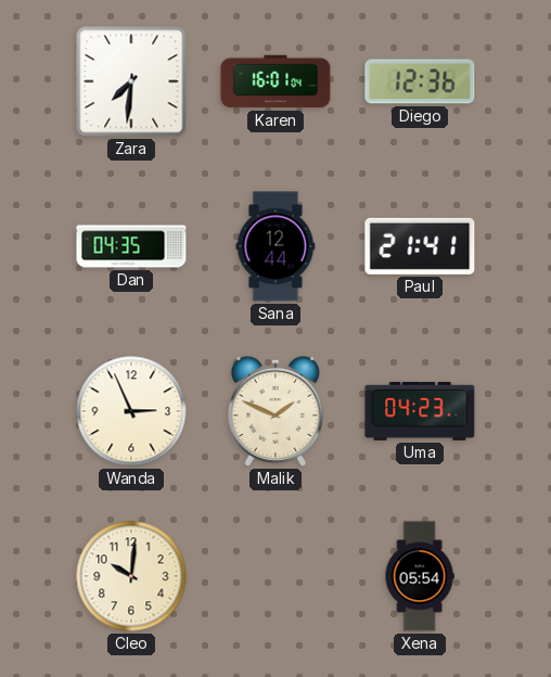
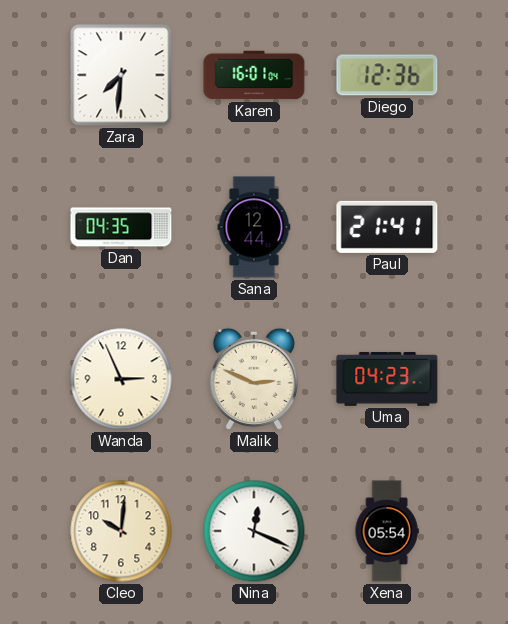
Malik: 1:49 -> 2:49
Nina: none -> 12:19
